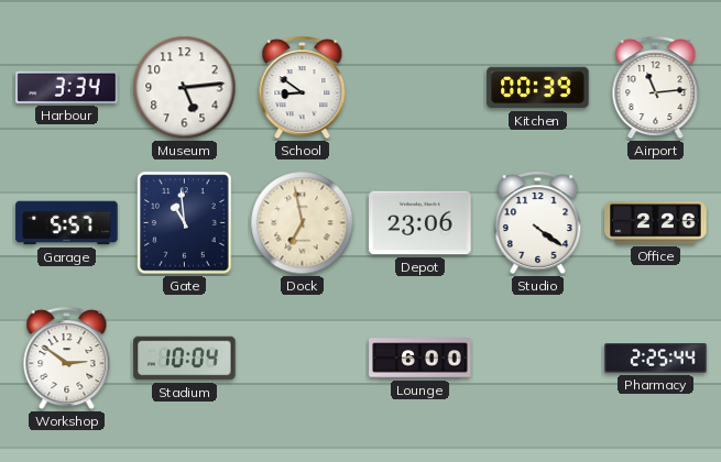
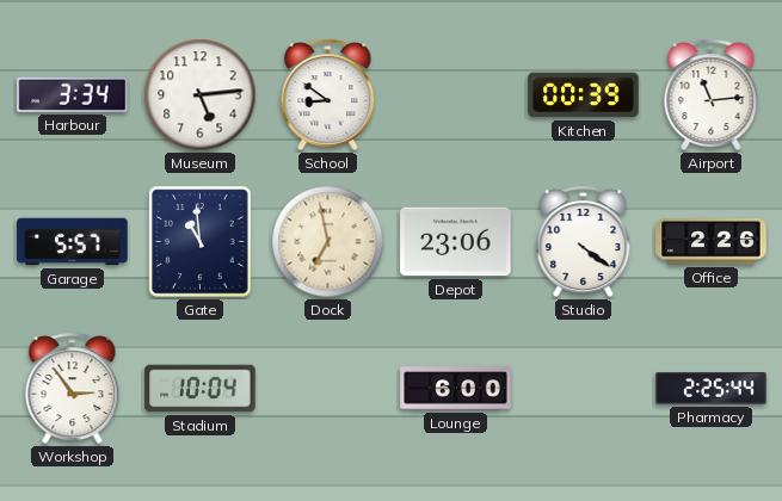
Workshop: 2:51 -> 2:54
